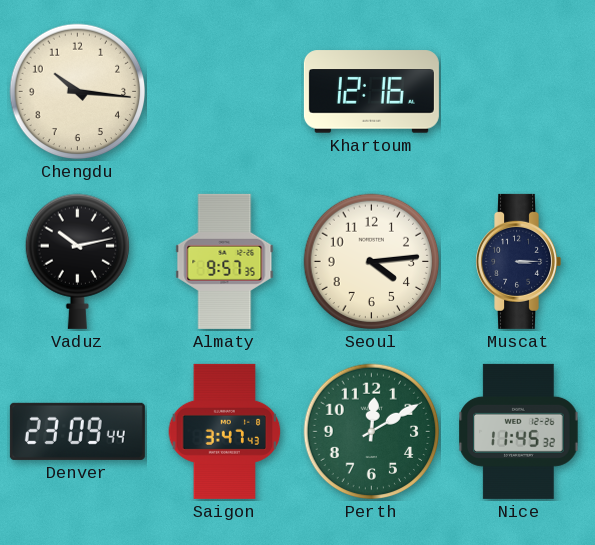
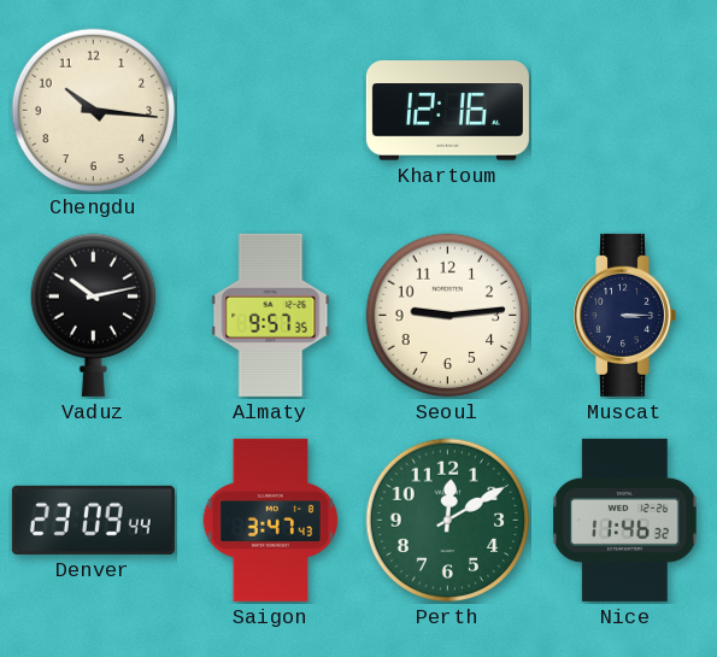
Seoul: 4:14 -> 9:14
Nice: 11:45 -> 11:46
